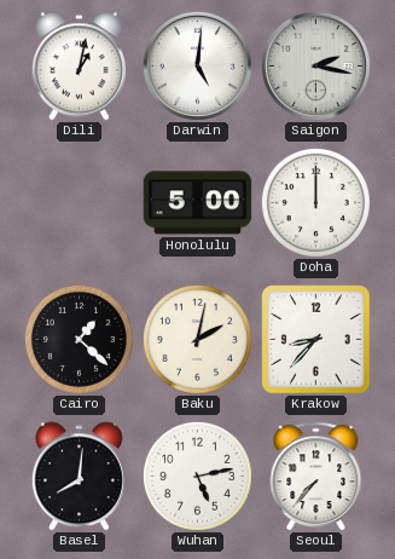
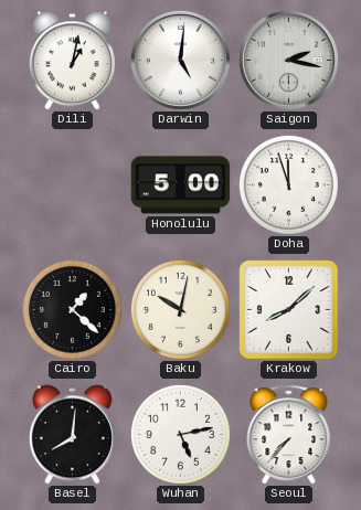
Doha: 12:00 -> 11:57
Baku: 2:02 -> 10:02
Krakow: 8:37 -> 8:08
